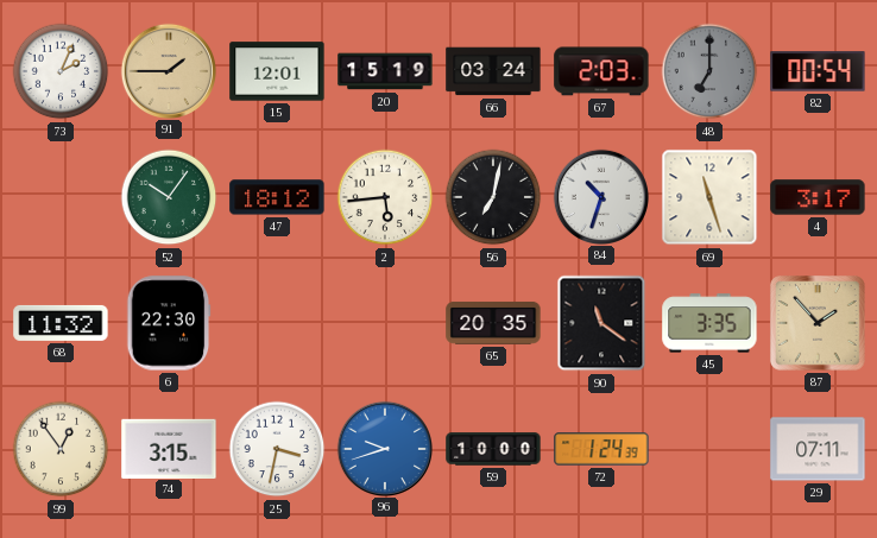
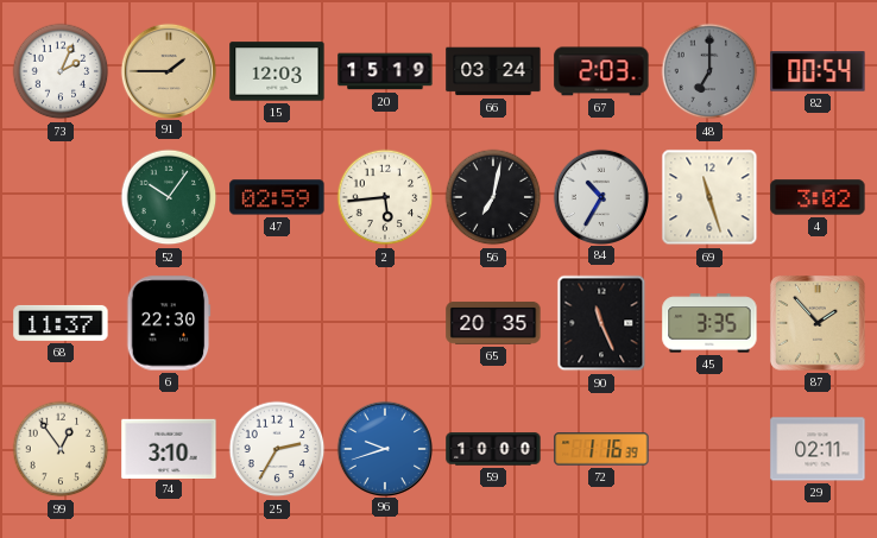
15: 12:01 -> 12:03
47: 18:12 -> 02:59
84: 10:33 -> 10:35
4: 3:17 -> 3:02
68: 11:32 -> 11:37
90: 11:21 -> 11:26
74: 3:15 -> 3:10
25: 3:32 -> 2:35
72: 1:24 -> 1:16
29: 07:11 -> 02:11
